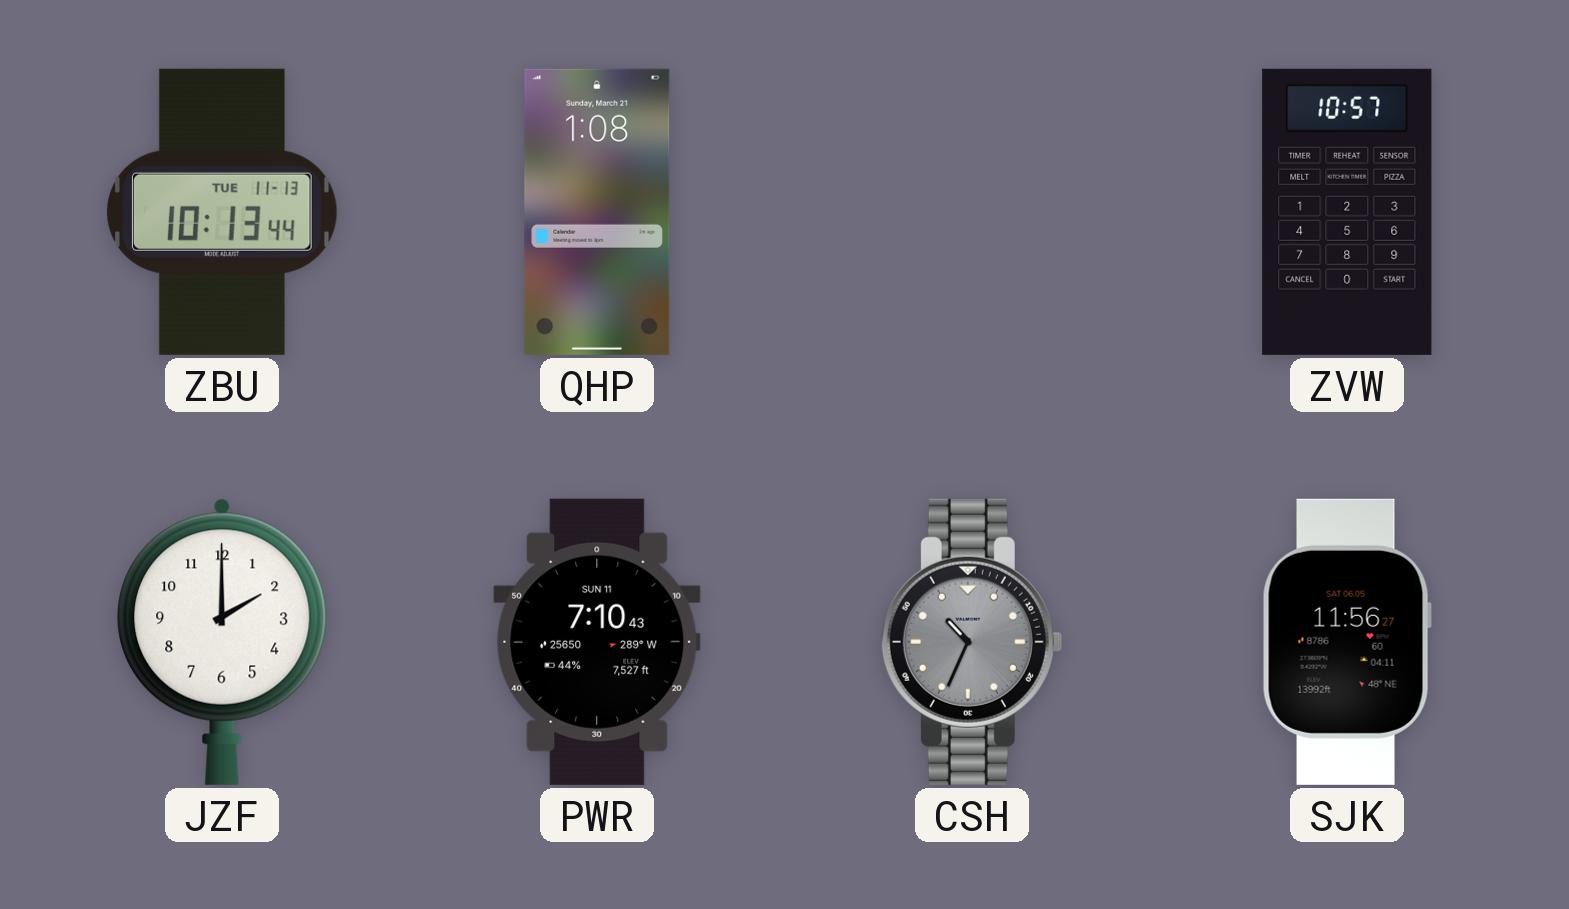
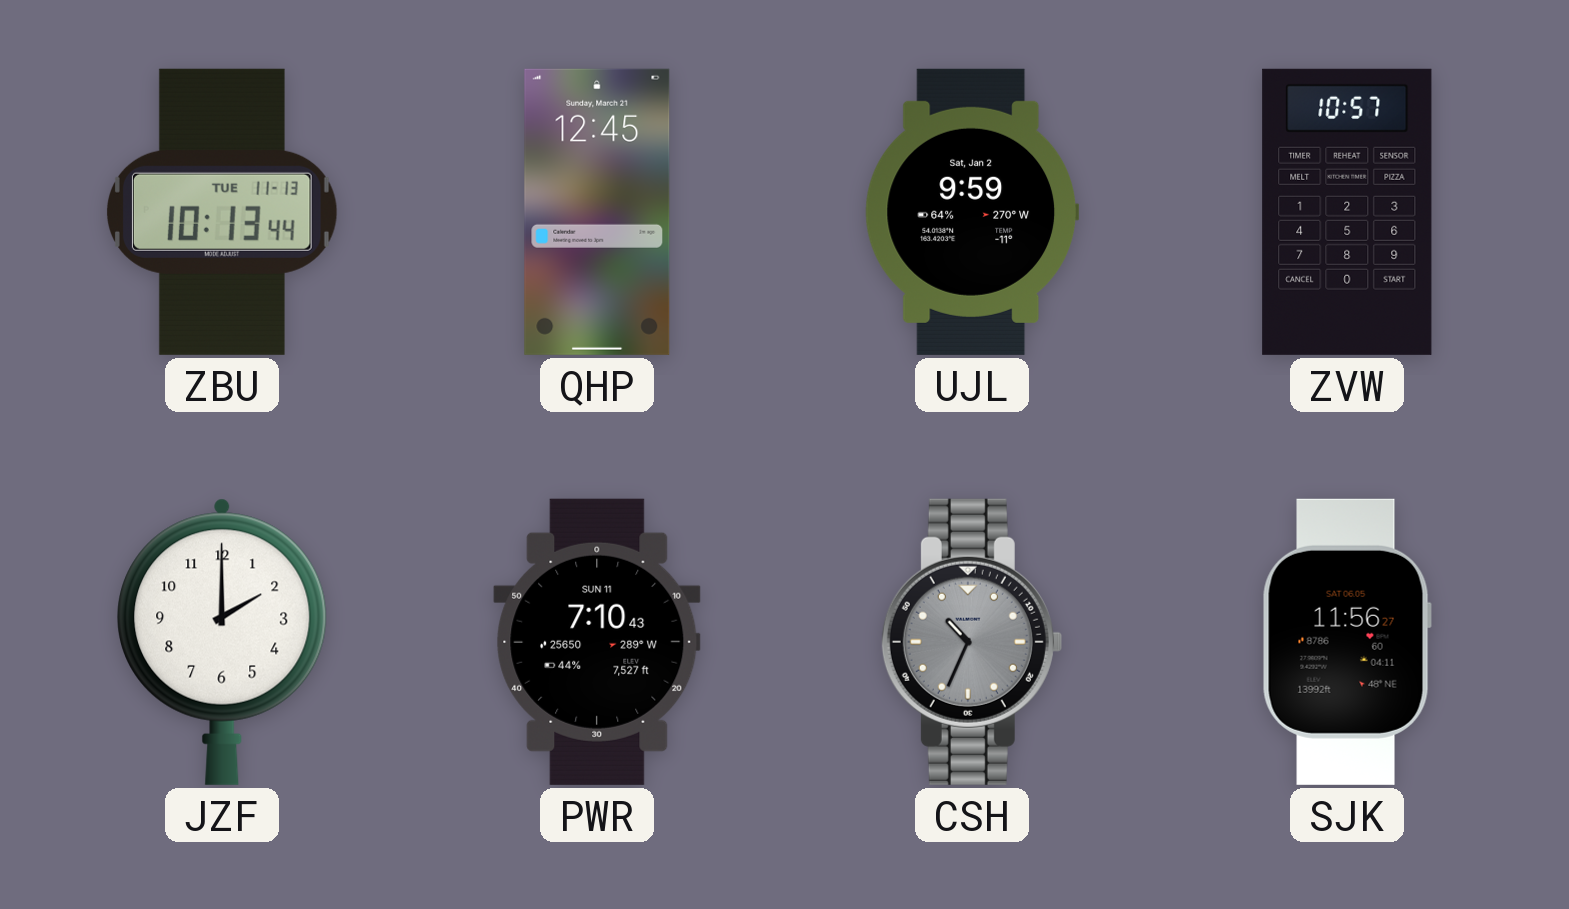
QHP: 1:08 -> 12:45
UJL: none -> 9:59
